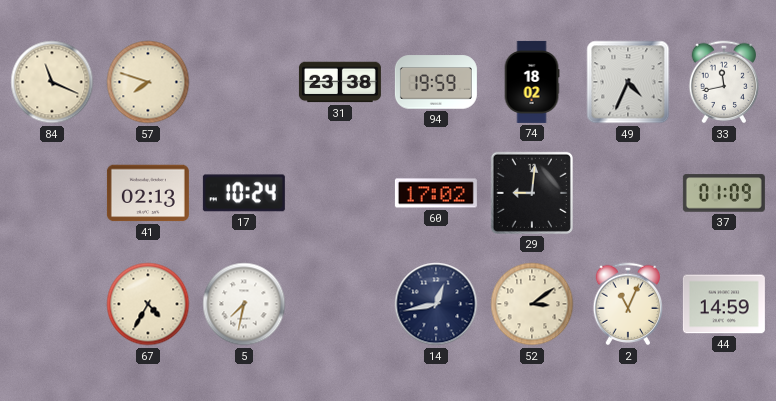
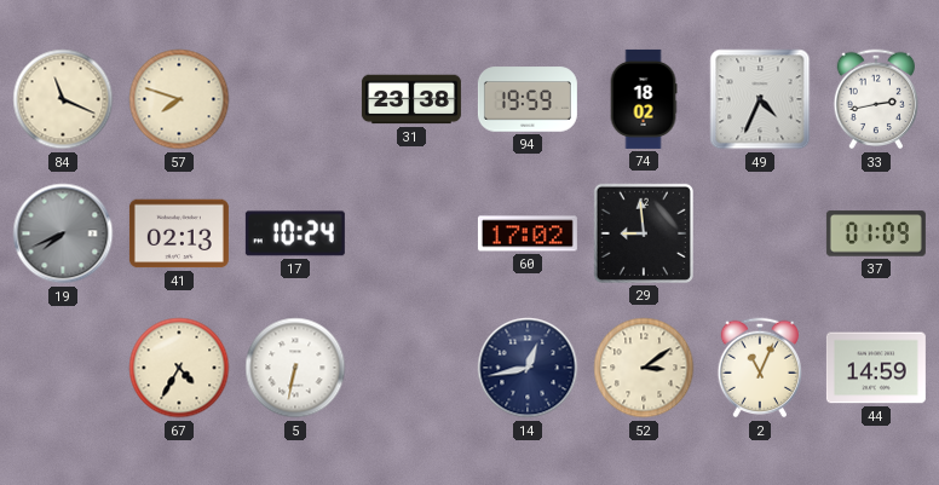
33: 11:43 -> 2:43
19: none -> 7:41
29: 9:01 -> 8:59
5: 7:32 -> 6:32
